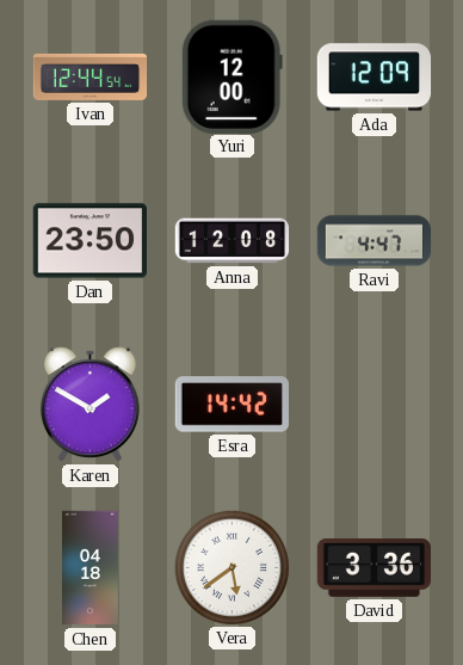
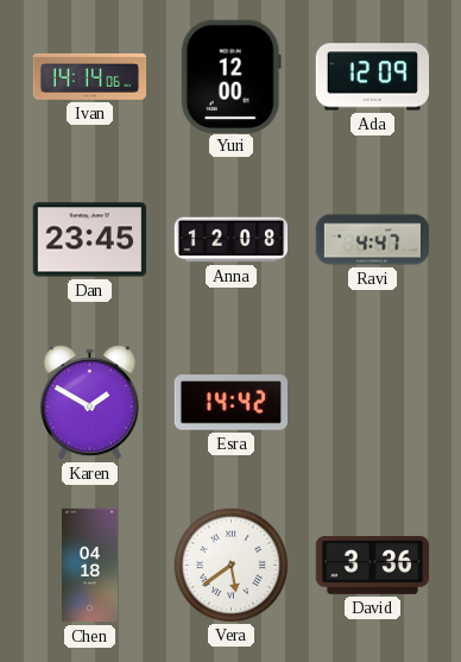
Ivan: 12:44 -> 14:14
Dan: 23:50 -> 23:45
